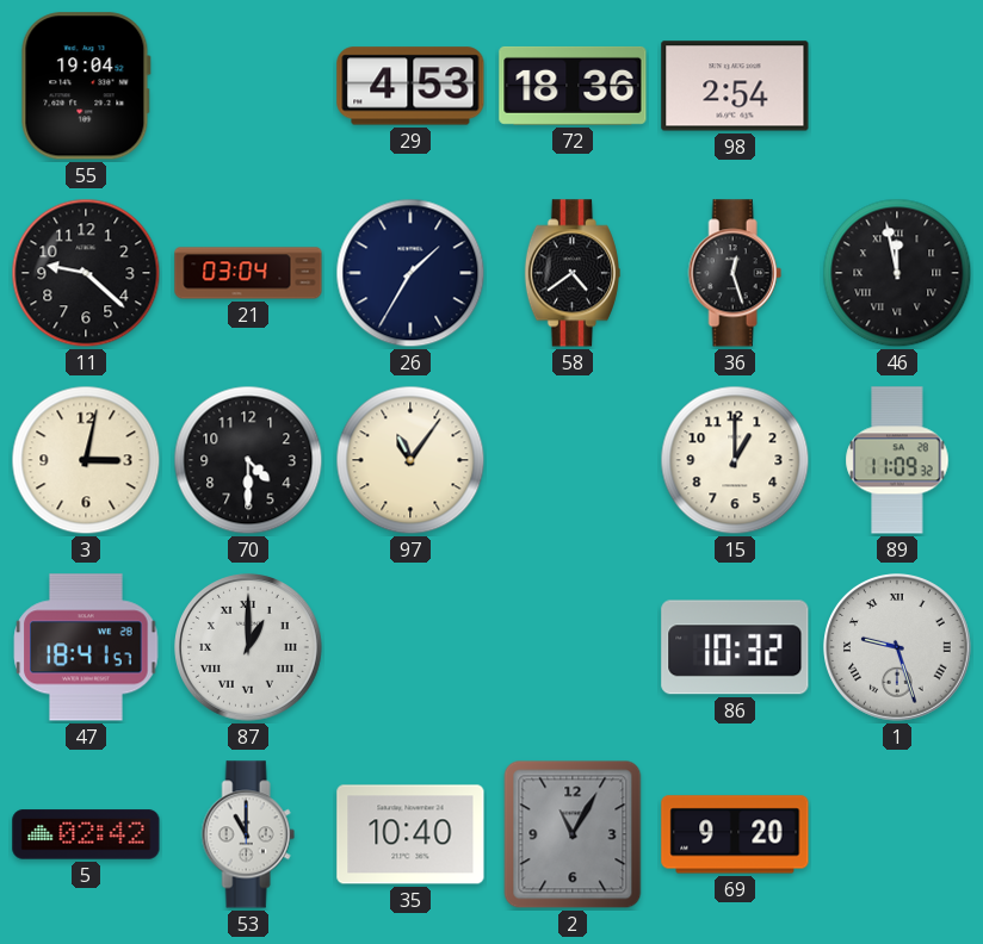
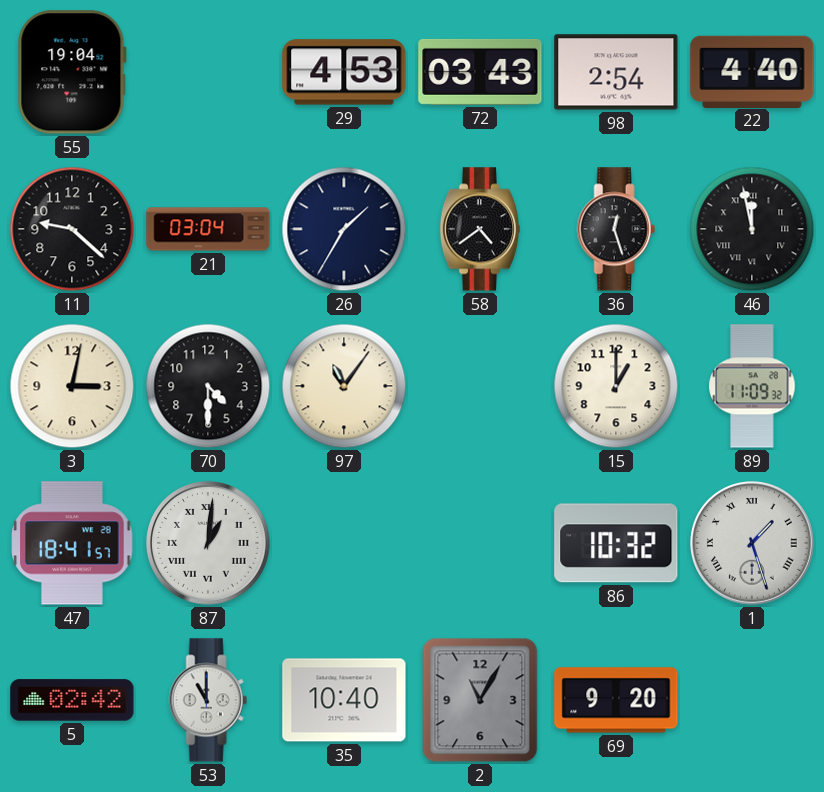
72: 18:36 -> 03:43
22: none -> 4:40
87: 1:00 -> 1:01
1: 9:27 -> 1:27
